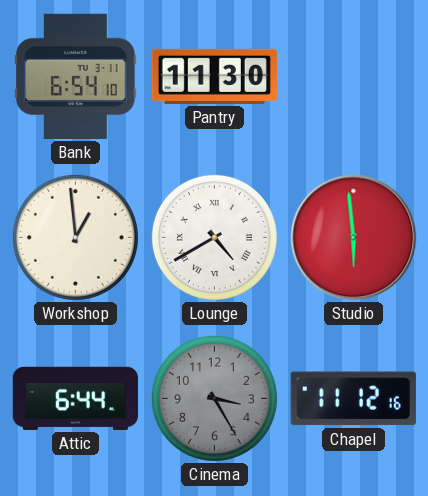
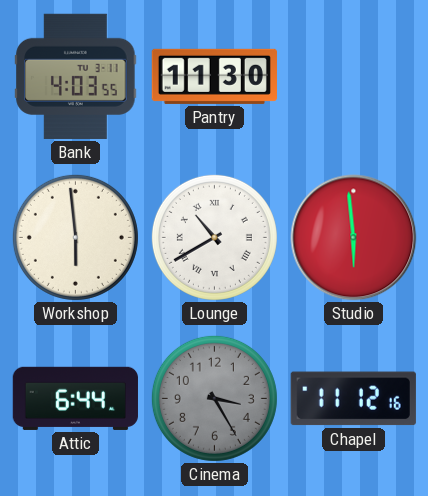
Bank: 6:54 -> 4:03
Workshop: 12:59 -> 5:59
Lounge: 4:40 -> 10:40
